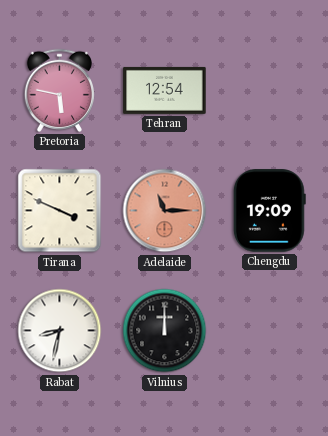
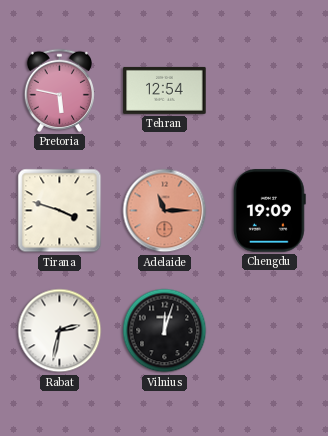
Tirana: 3:49 -> 3:48
Rabat: 8:32 -> 2:32
Vilnius: 12:00 -> 12:03
